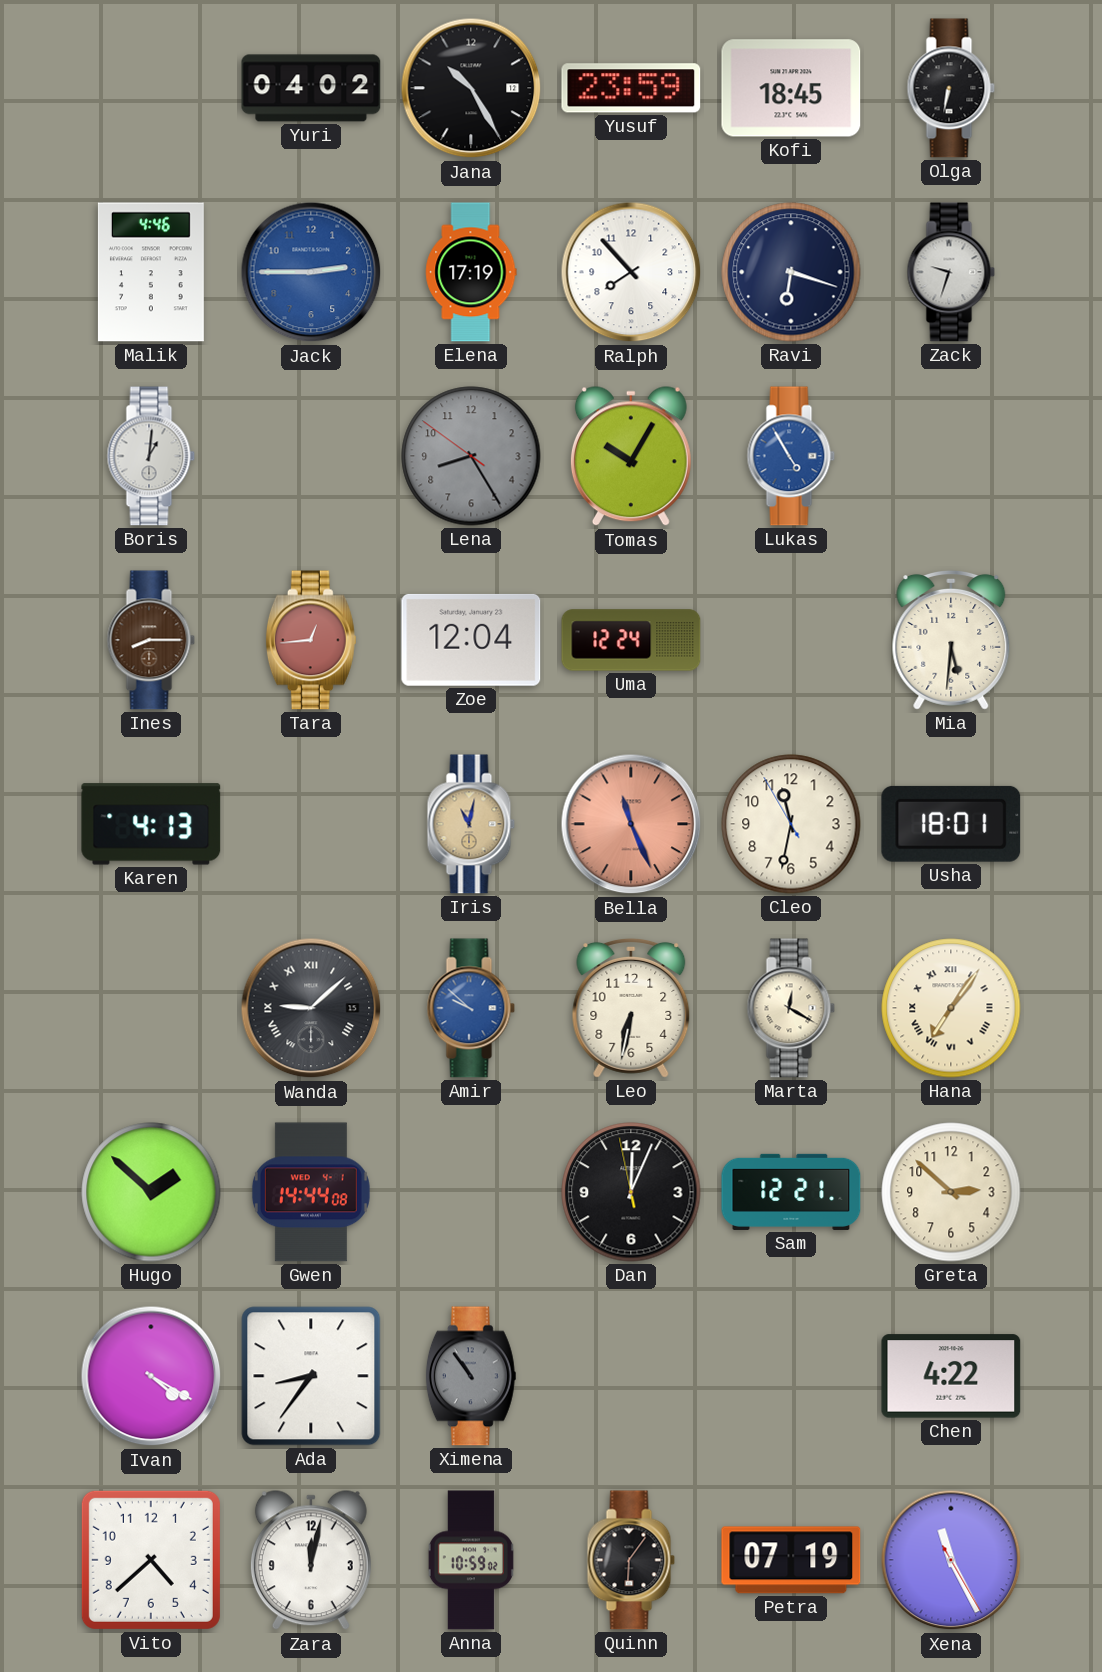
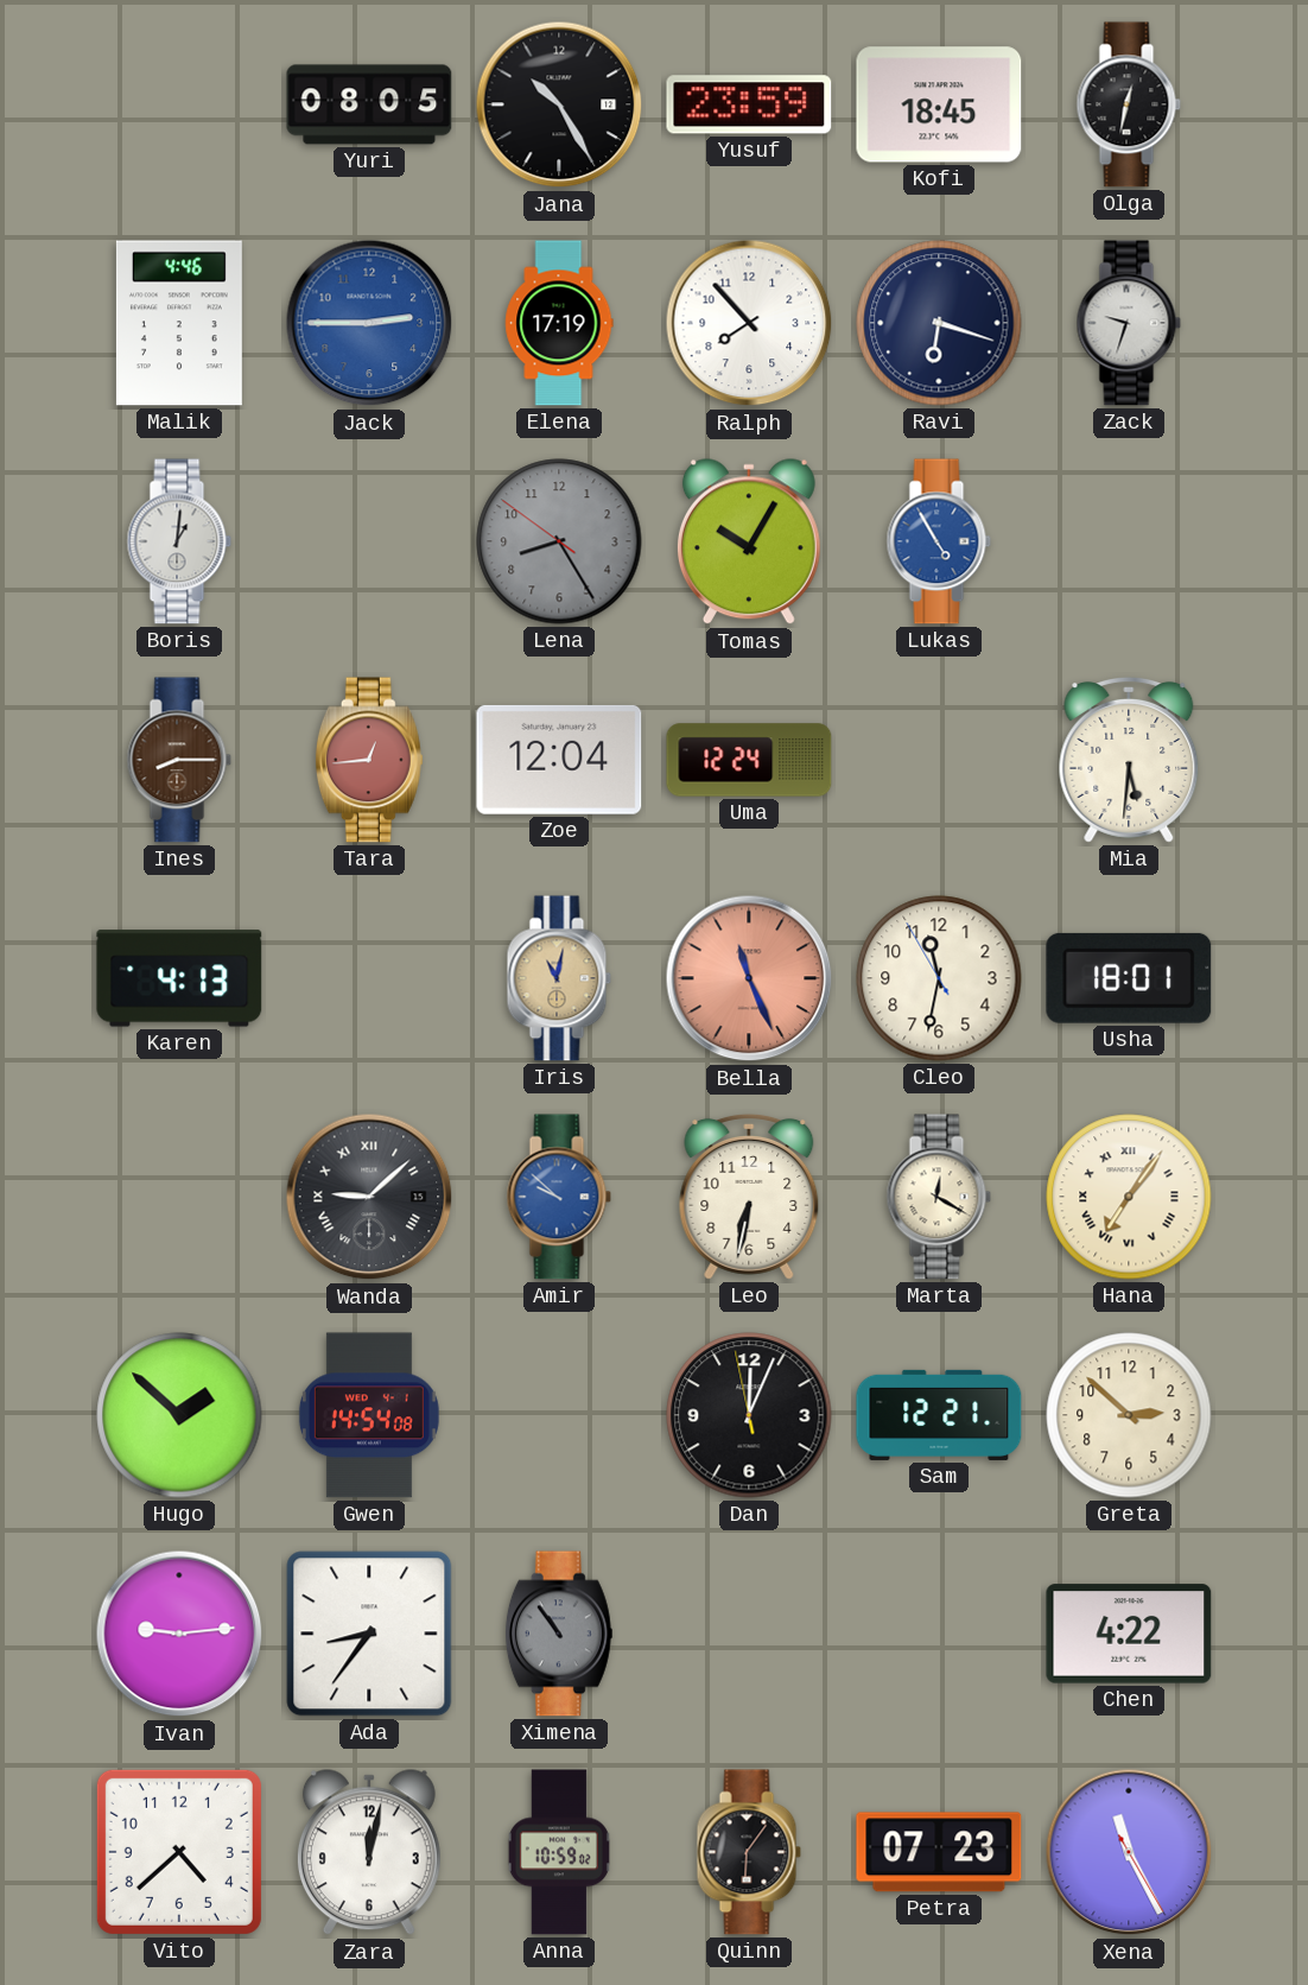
Yuri: 04:02 -> 08:05
Olga: 6:32 -> 12:32
Gwen: 14:44 -> 14:54
Ivan: 4:20 -> 9:14
Petra: 07:19 -> 07:23
